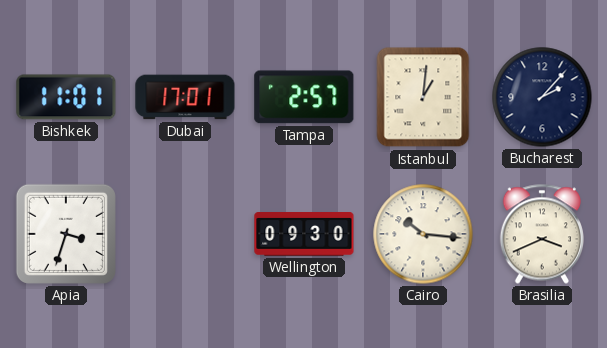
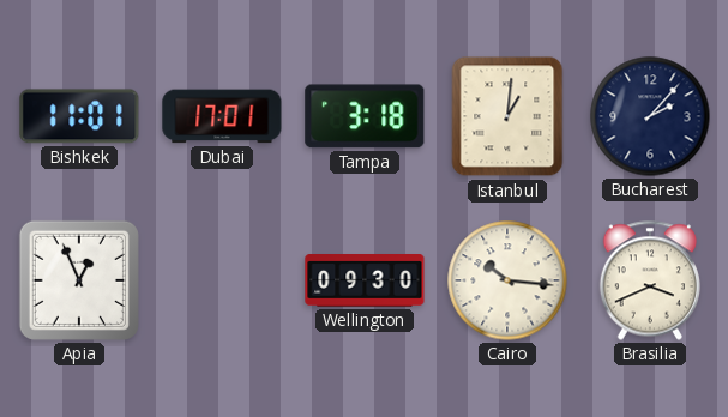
Tampa: 2:57 -> 3:18
Apia: 3:33 -> 12:56
